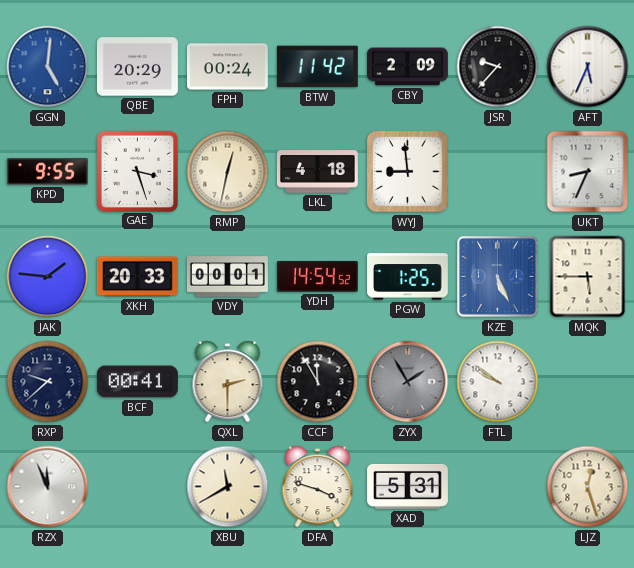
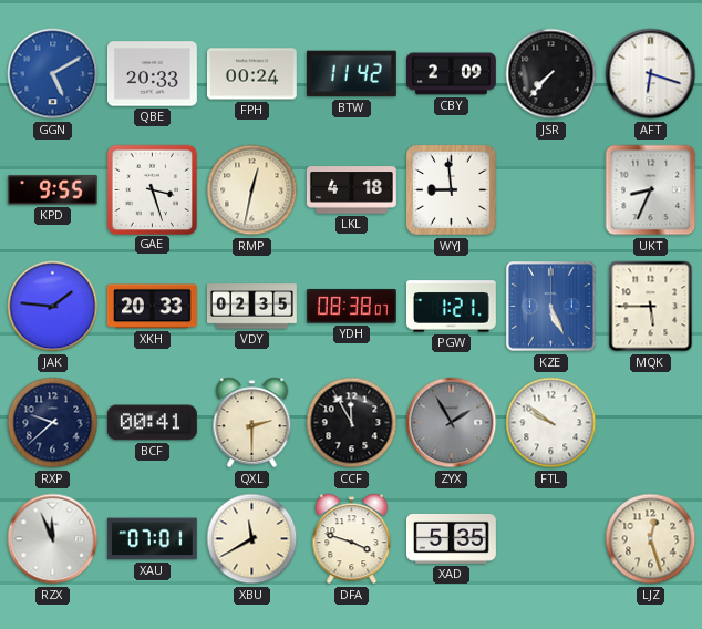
GGN: 5:01 -> 5:10
QBE: 20:29 -> 20:33
JSR: 9:37 -> 7:37
AFT: 5:34 -> 6:18
VDY: 00:01 -> 02:35
YDH: 14:54 -> 08:38
PGW: 1:25 -> 1:21
XAU: none -> 07:01
XAD: 5:31 -> 5:35
